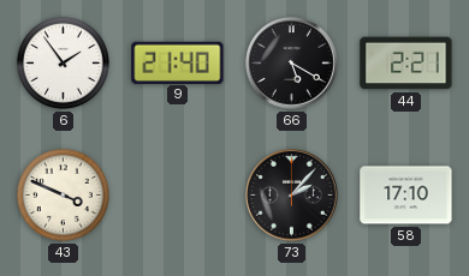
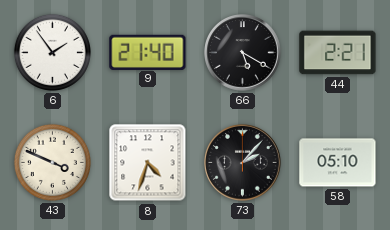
8: none -> 4:33
58: 17:10 -> 05:10
